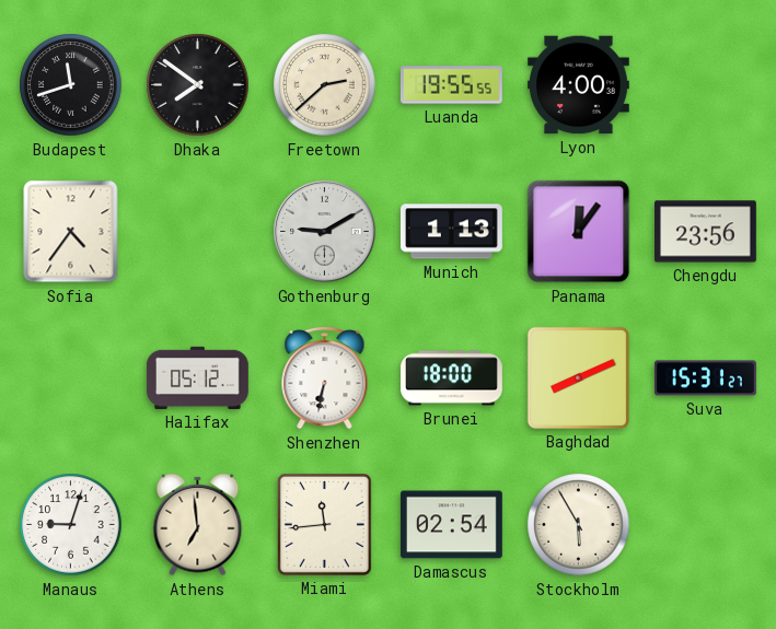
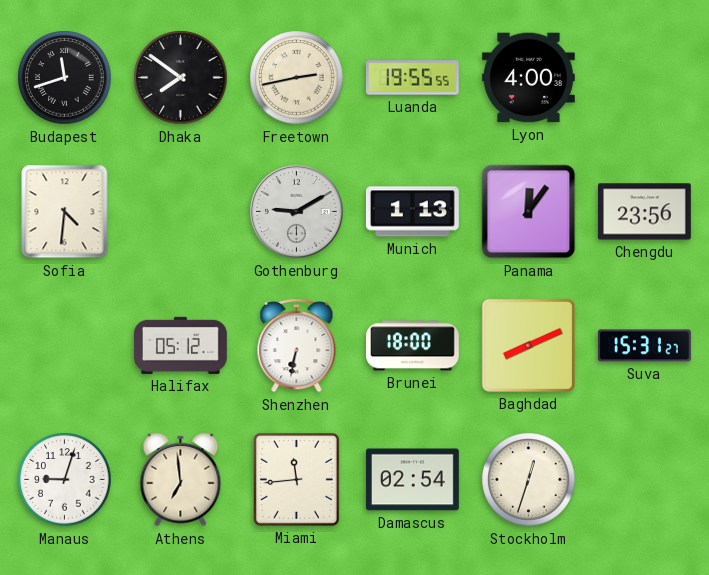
Freetown: 2:38 -> 2:43
Sofia: 4:36 -> 4:31
Stockholm: 5:55 -> 12:33
